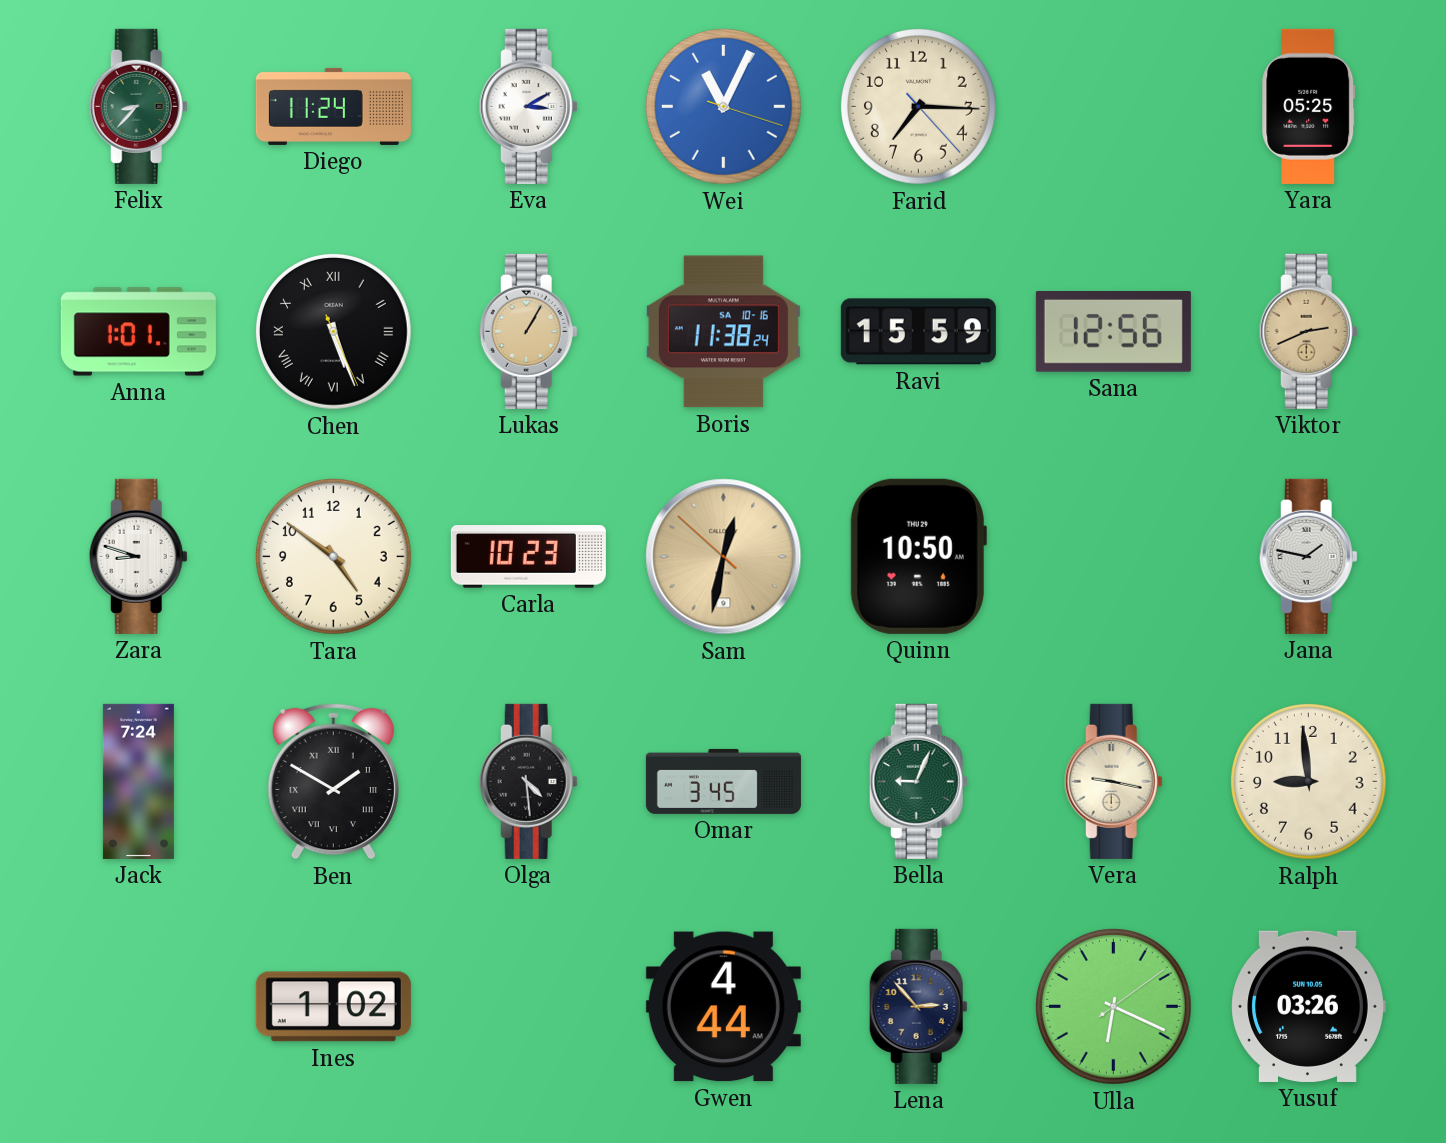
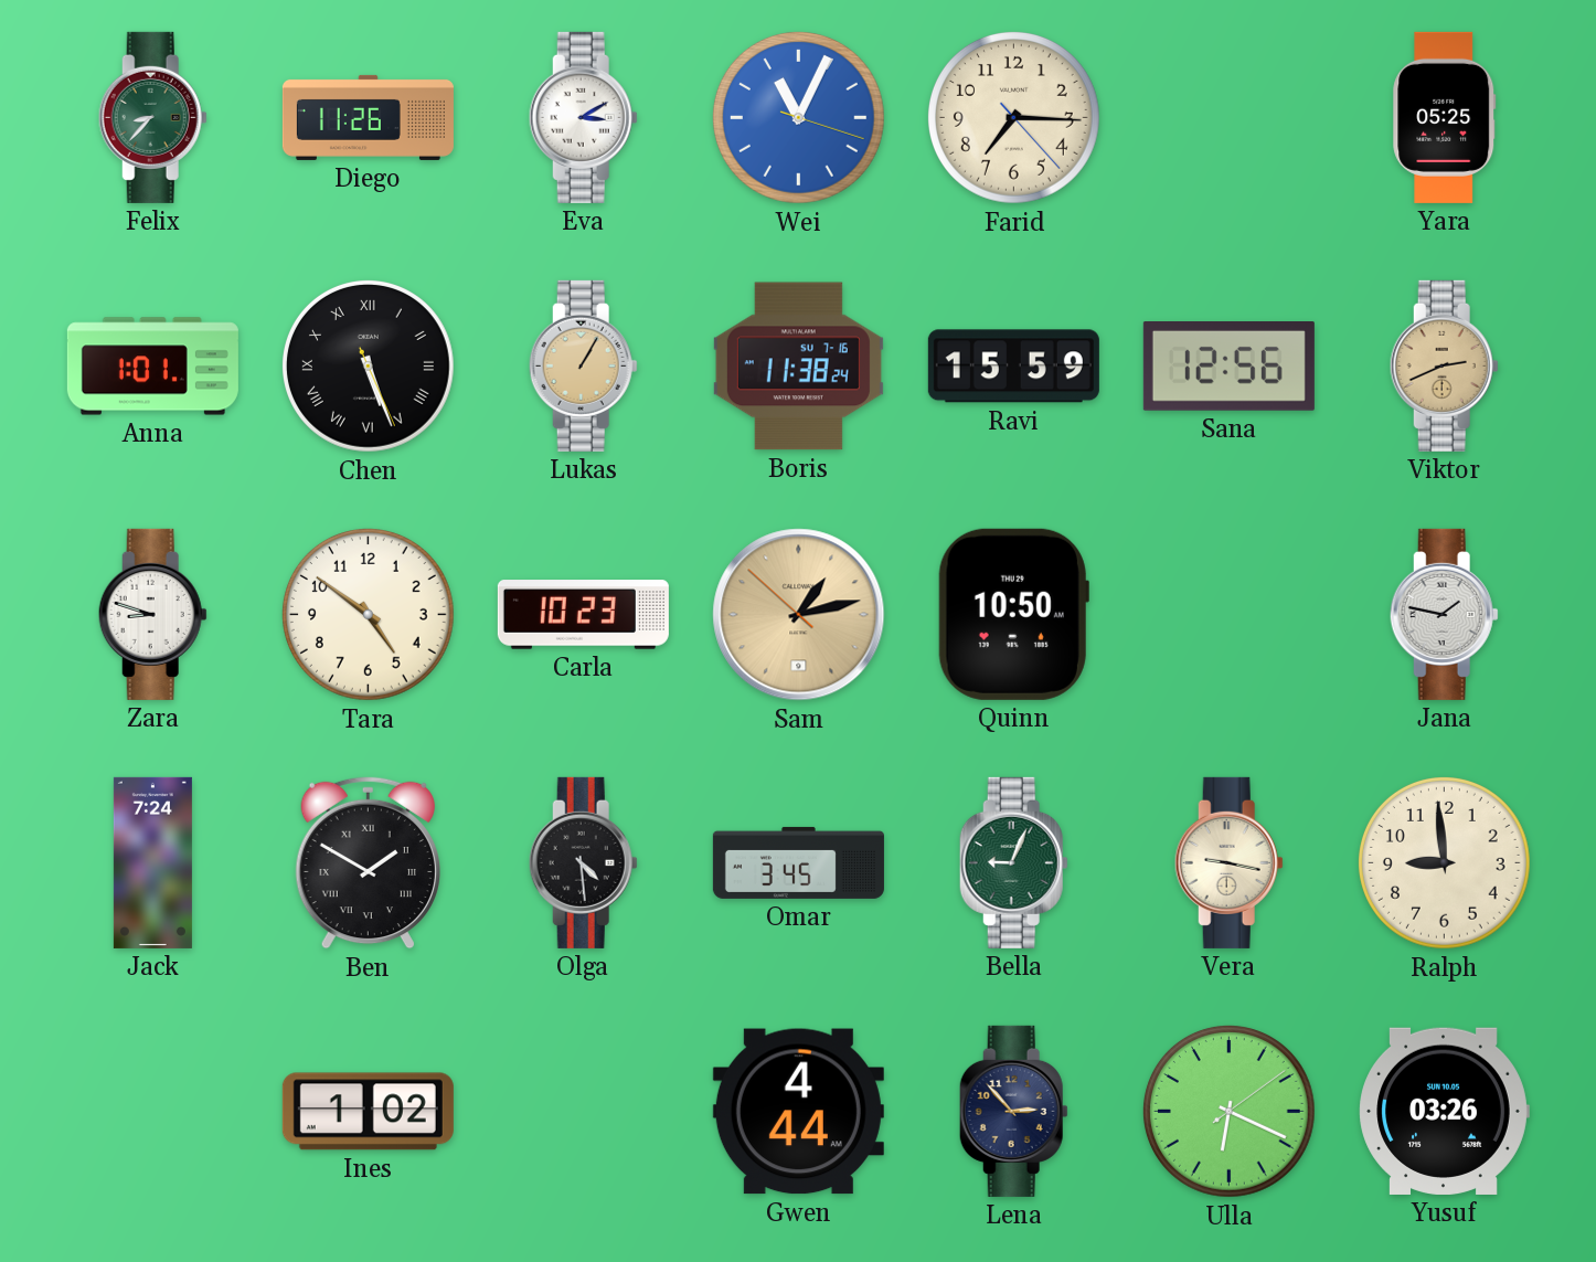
Diego: 11:24 -> 11:26
Boris date: SA 10-16 -> SU 7-16
Sam: 12:31 -> 1:12
